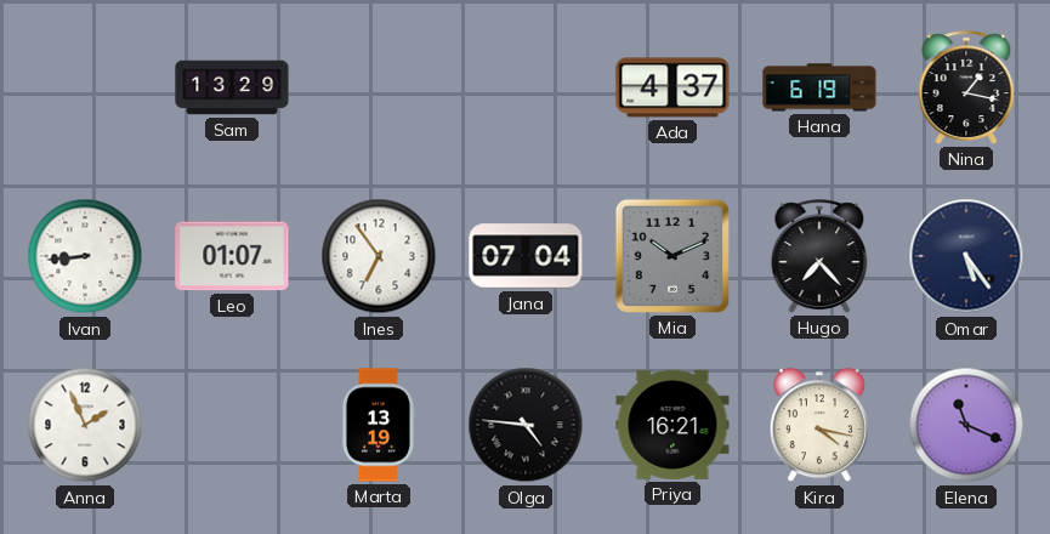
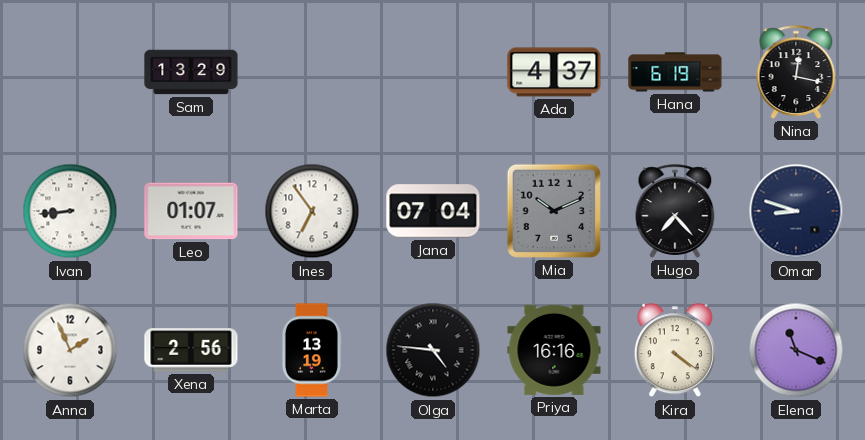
Nina: 1:17 -> 12:17
Omar: 5:24 -> 8:48
Xena: none -> 2:56
Priya: 16:21 -> 16:16
Kira: 4:17 -> 4:21
